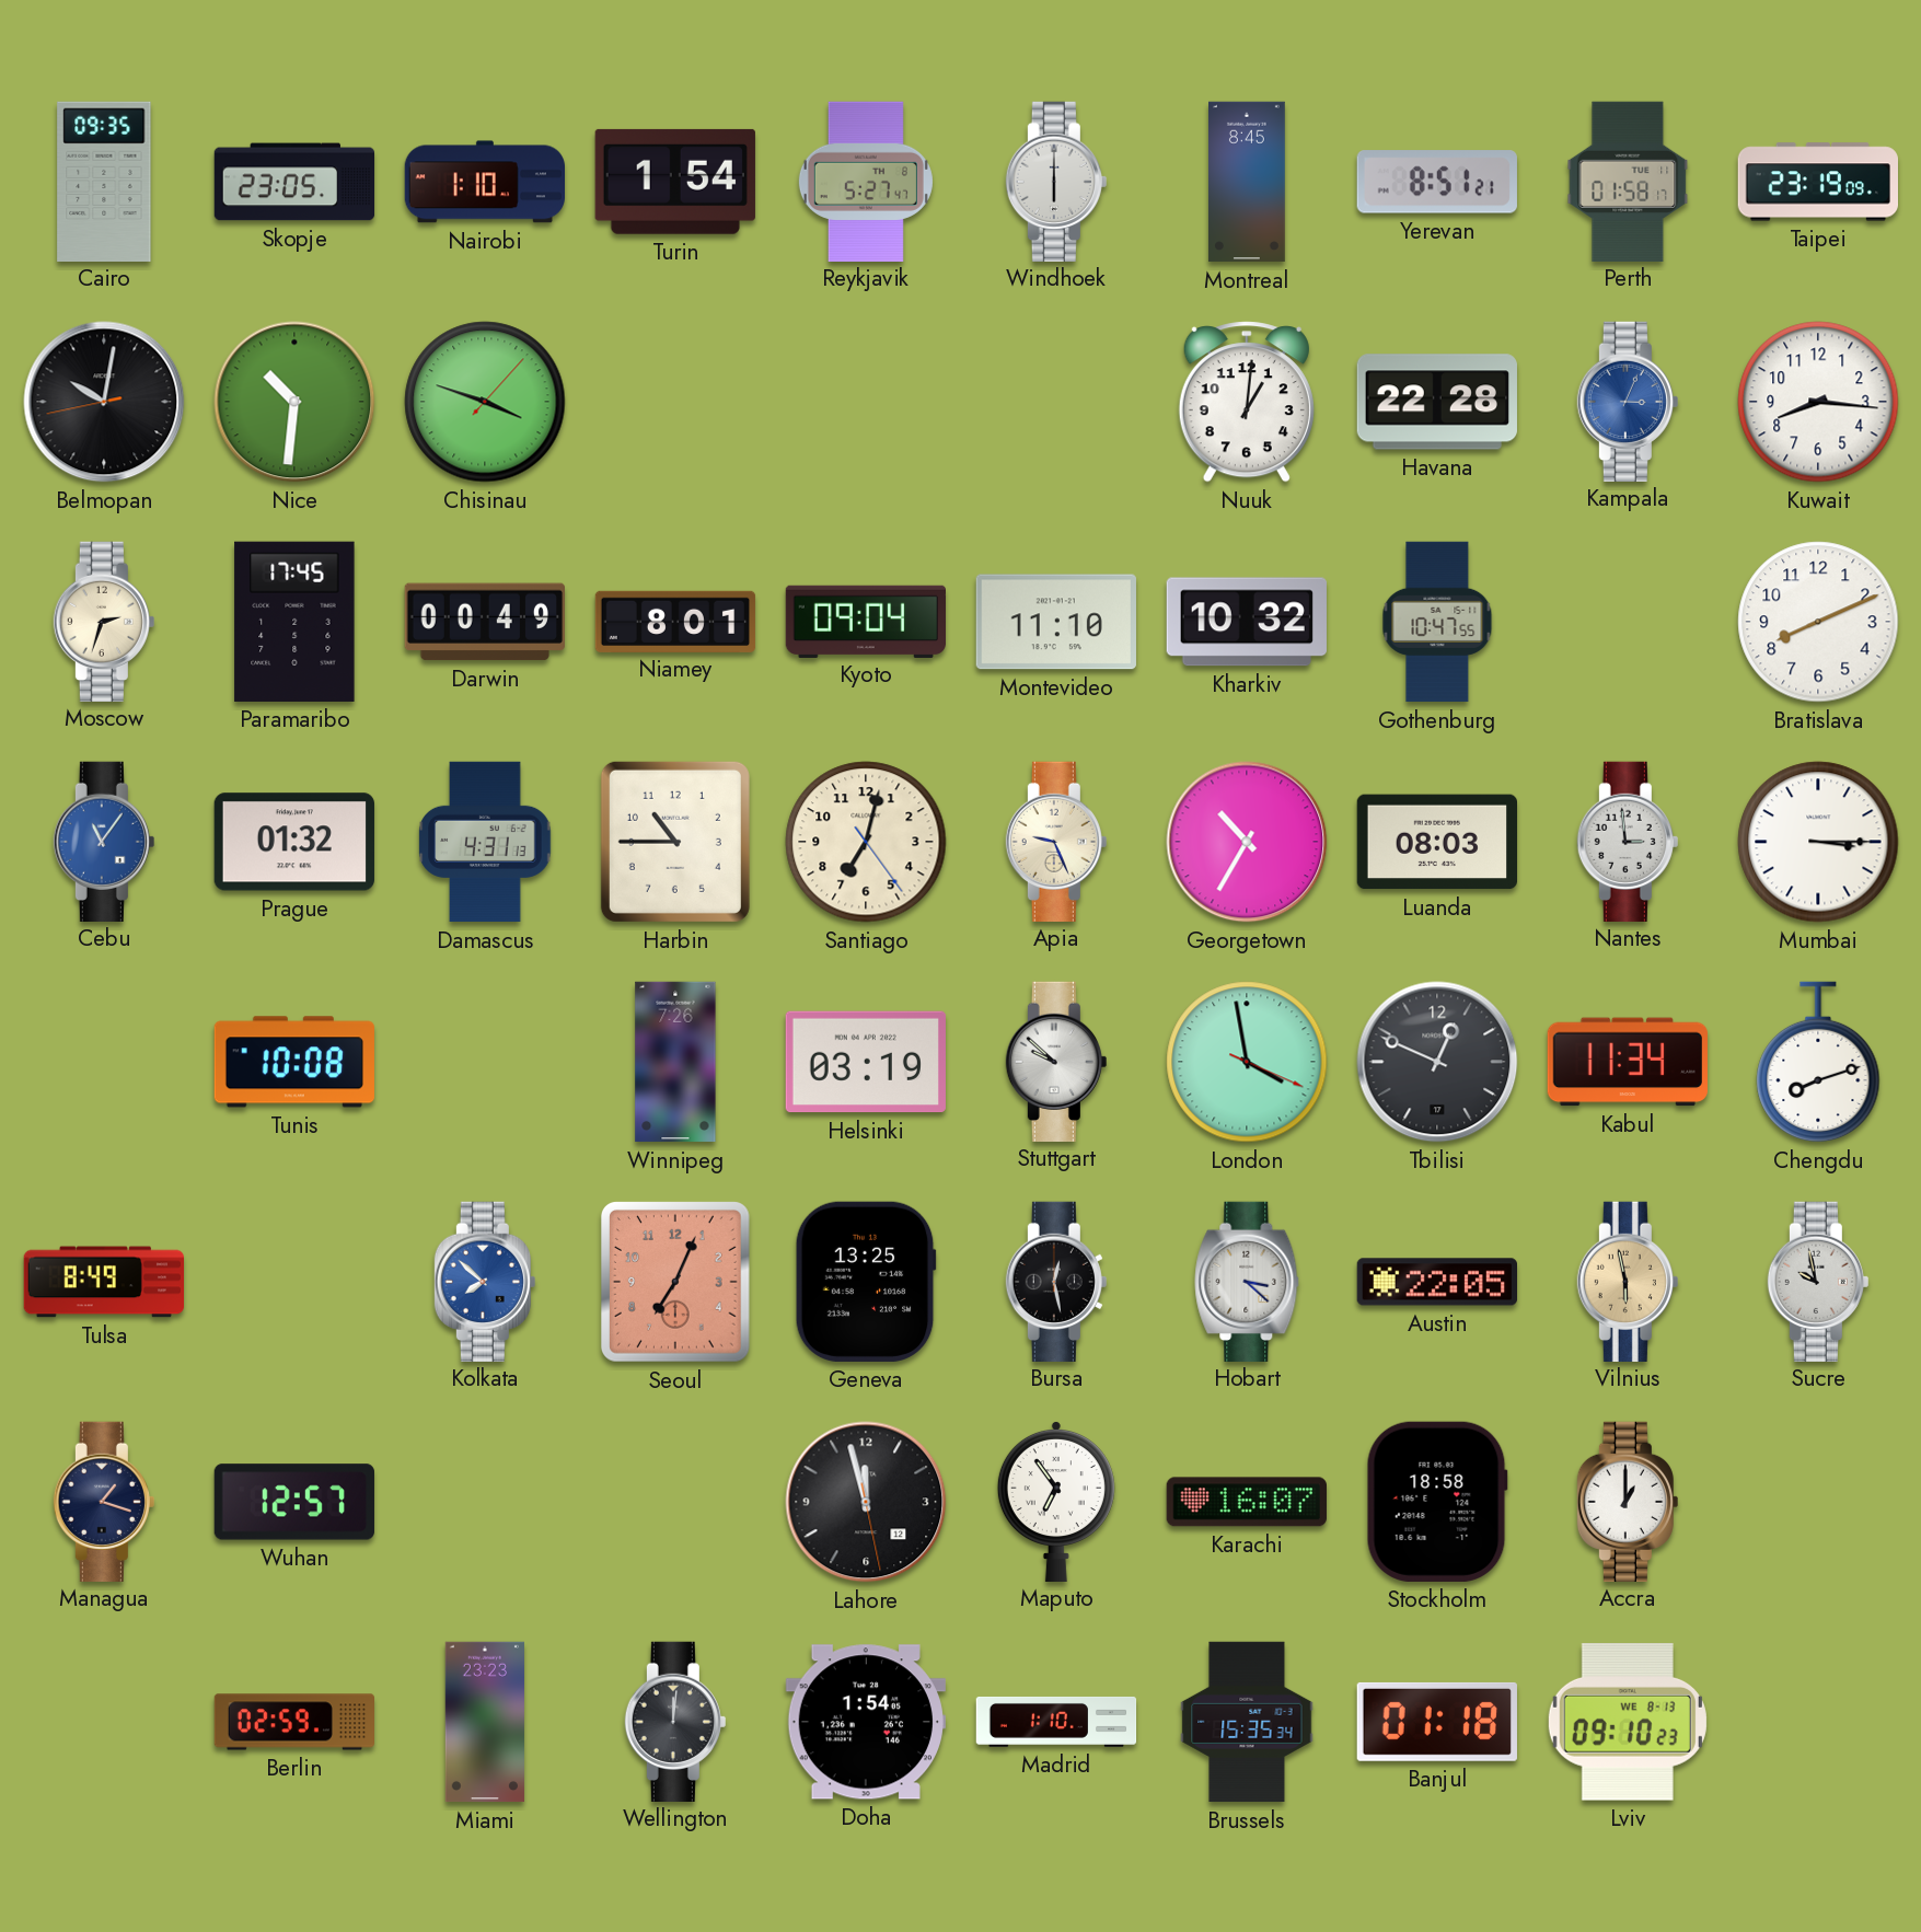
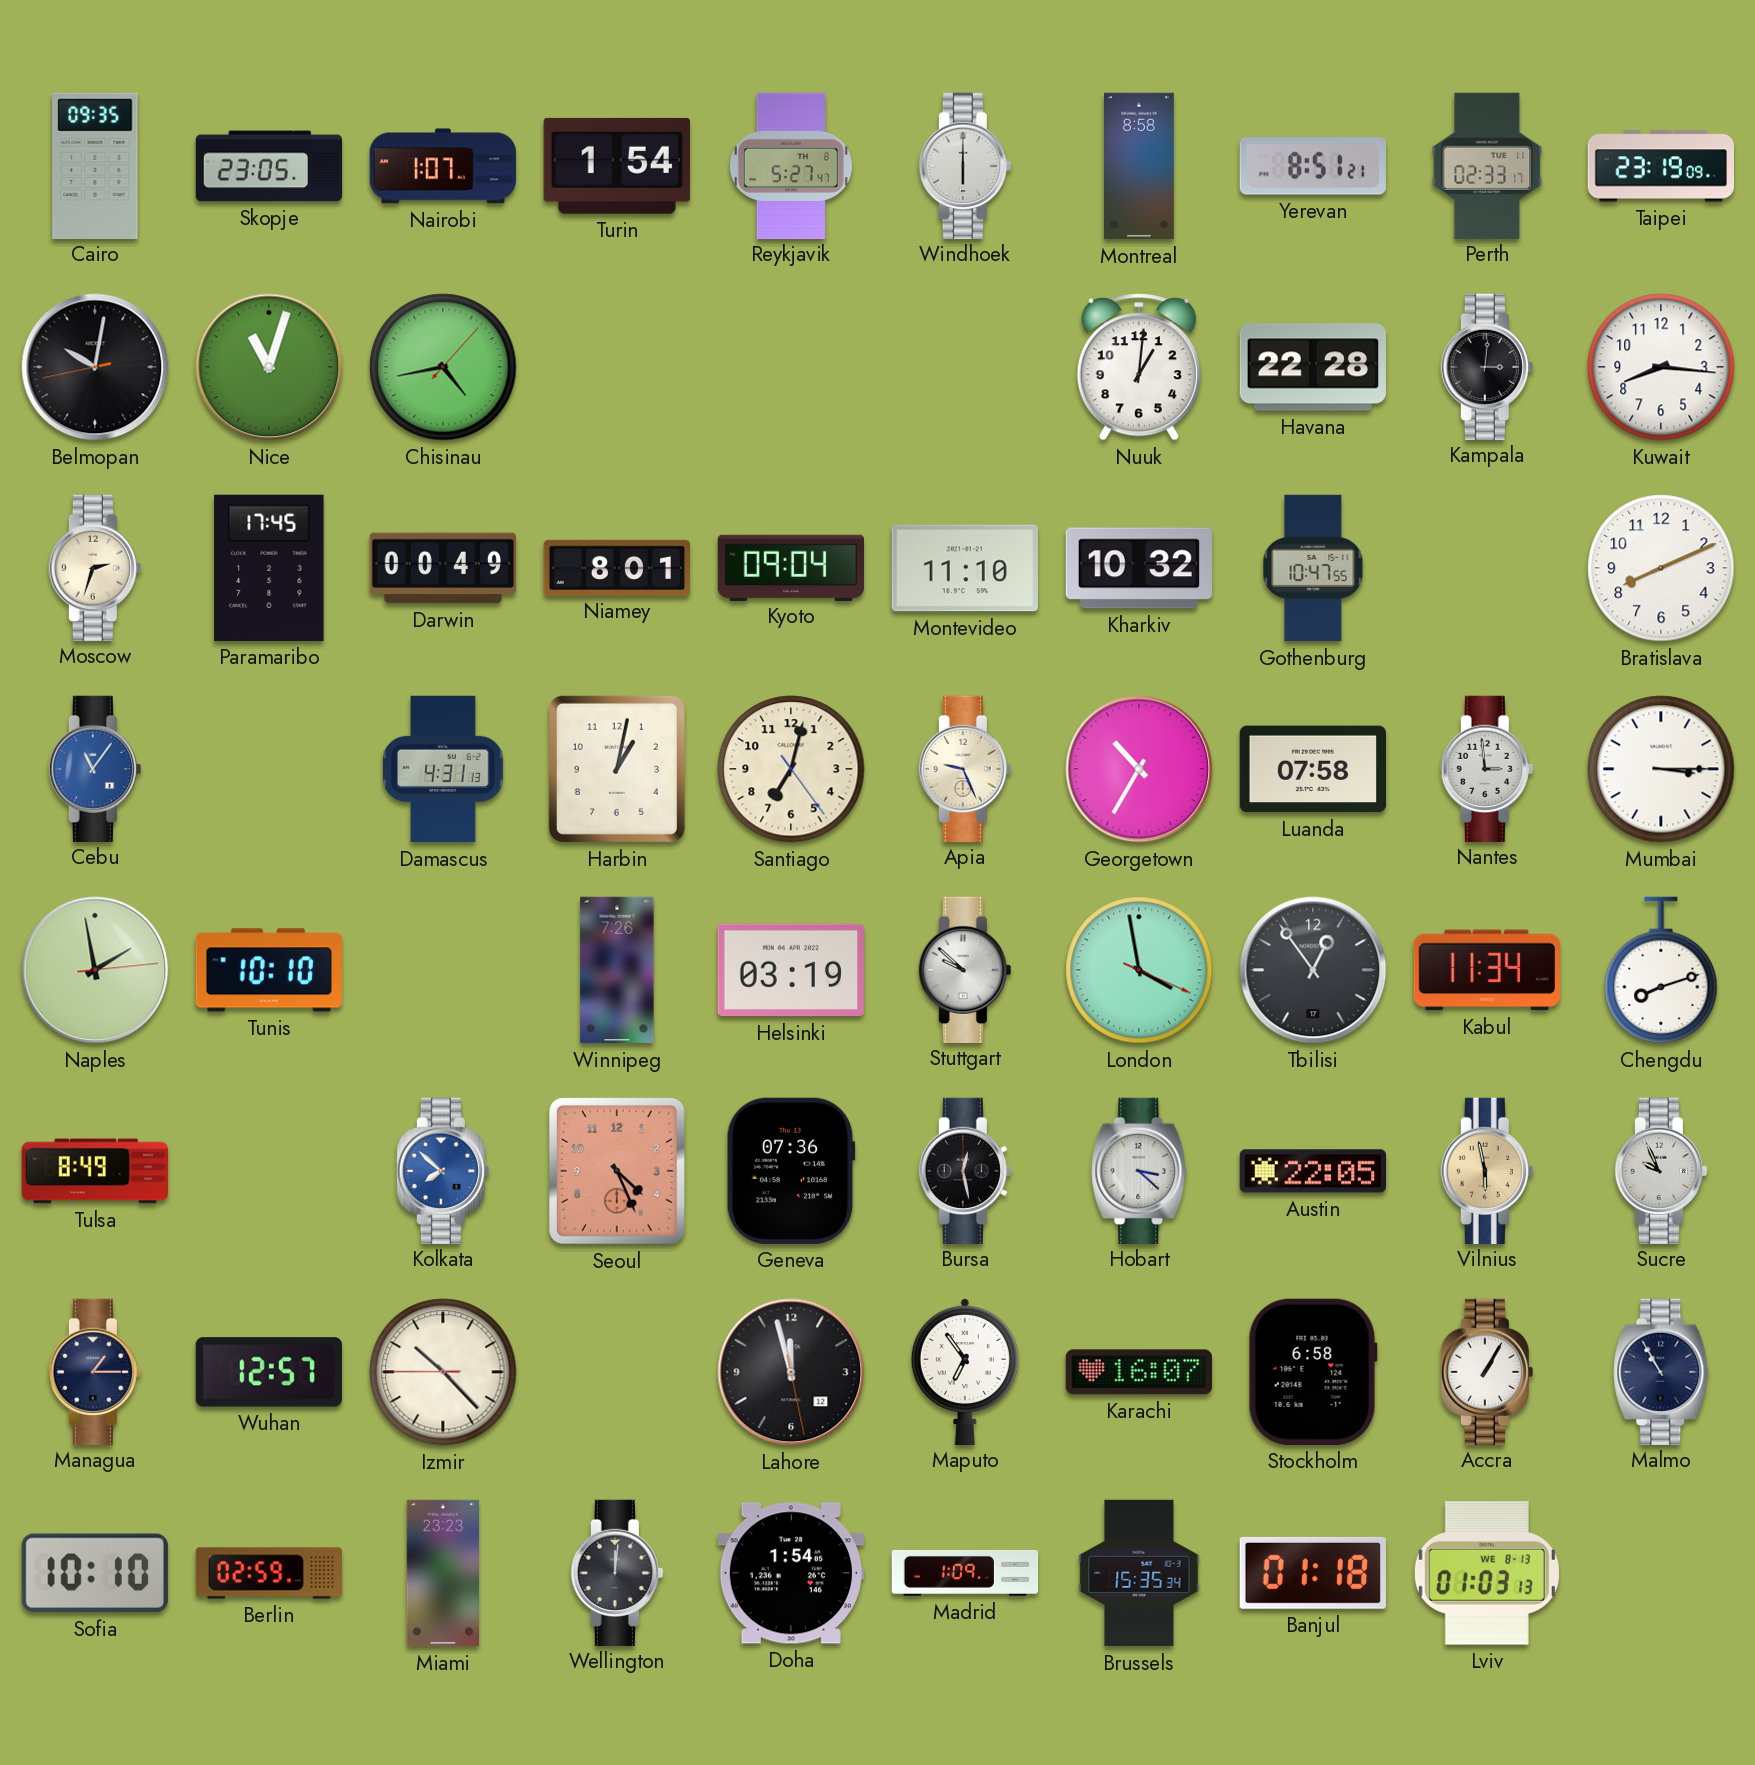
Nairobi: 1:10 -> 1:07
Montreal: 8:45 -> 8:58
Perth: 01:58 -> 02:33
Nice: 10:31 -> 11:03
Chisinau: 3:48 -> 4:43
Kampala: 3:04 -> 3:01
Kampala dial: blue -> black
Prague: 01:32 -> none
Harbin: 10:45 -> 1:02
Luanda: 08:03 -> 07:58
Naples: none -> 1:58
Tunis: 10:08 -> 10:10
Tbilisi: 12:49 -> 12:54
Seoul: 7:04 -> 4:26
Geneva: 13:25 -> 07:36
Sucre: 9:58 -> 9:56
Managua: 1:18 -> 1:15
Izmir: none -> 10:22
Stockholm: 18:58 -> 6:58
Accra: 1:00 -> 1:05
Malmo: none -> 10:55
Sofia: none -> 10:10
Madrid: 1:10 -> 1:09
Lviv: 09:10 -> 01:03
